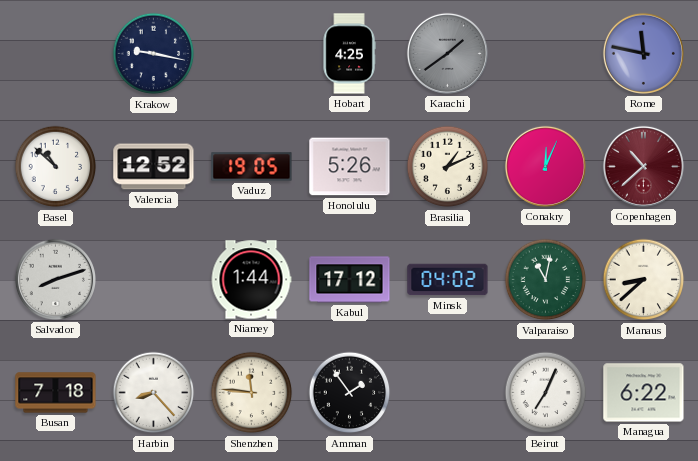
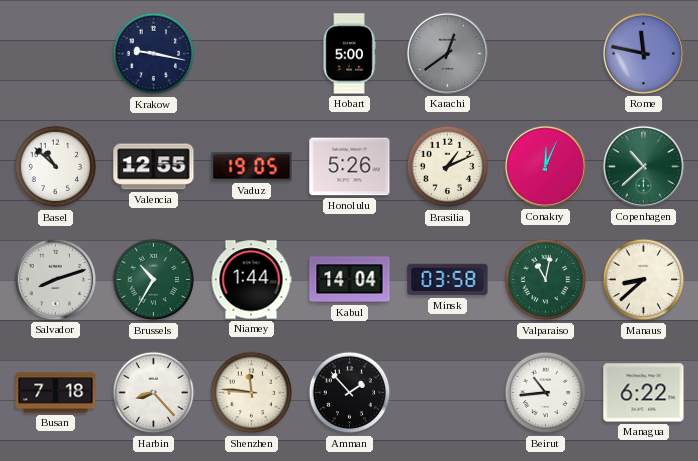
Hobart: 4:25 -> 5:00
Karachi: 1:39 -> 12:39
Valencia: 12:52 -> 12:55
Copenhagen dial: burgundy -> green
Brussels: none -> 10:35
Kabul: 17:12 -> 14:04
Minsk: 04:02 -> 03:58
Amman: 1:54 -> 1:53
Beirut: 7:04 -> 10:44
